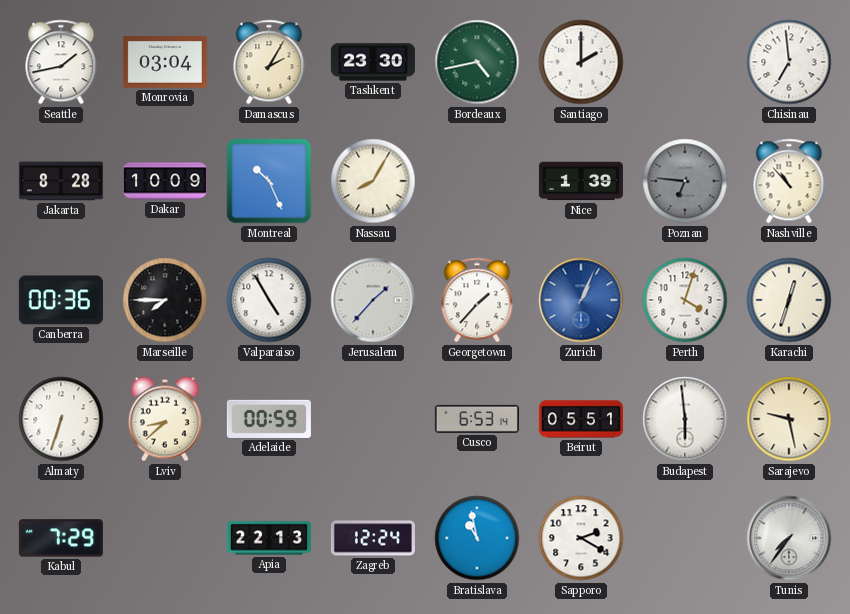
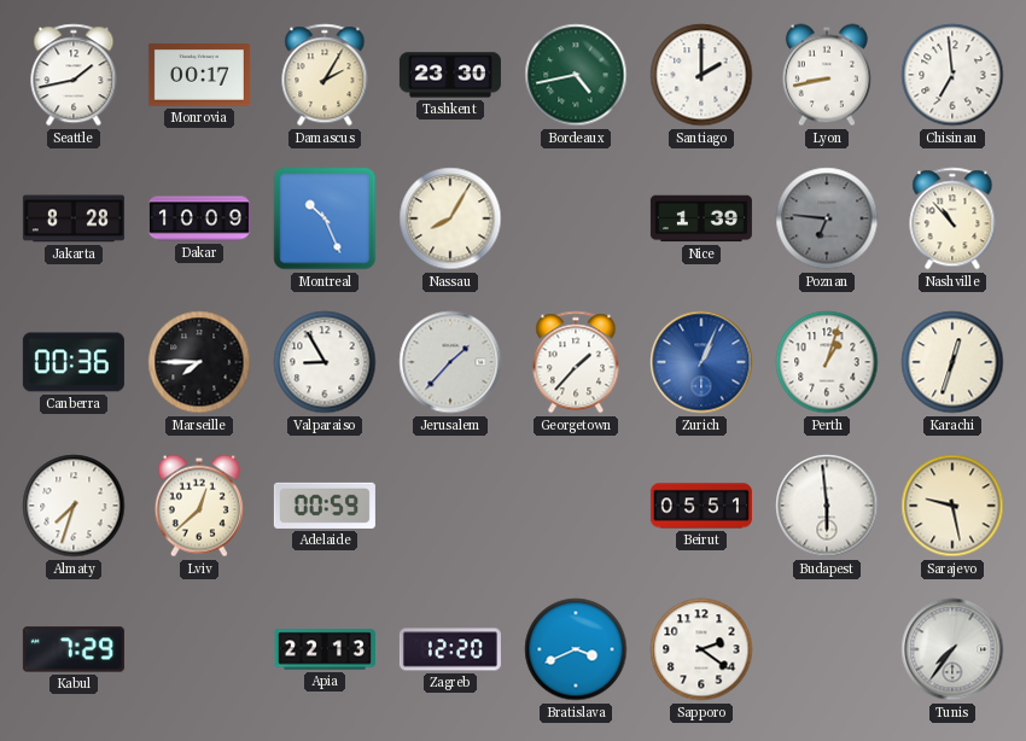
Monrovia: 03:04 -> 00:17
Lyon: none -> 8:43
Valparaiso: 4:55 -> 8:55
Perth: 4:03 -> 1:03
Almaty: 6:33 -> 7:33
Lviv: 8:38 -> 12:38
Cusco: 6:53 -> none
Zagreb: 12:24 -> 12:20
Bratislava: 10:58 -> 3:41
Sapporo: 2:20 -> 2:21
